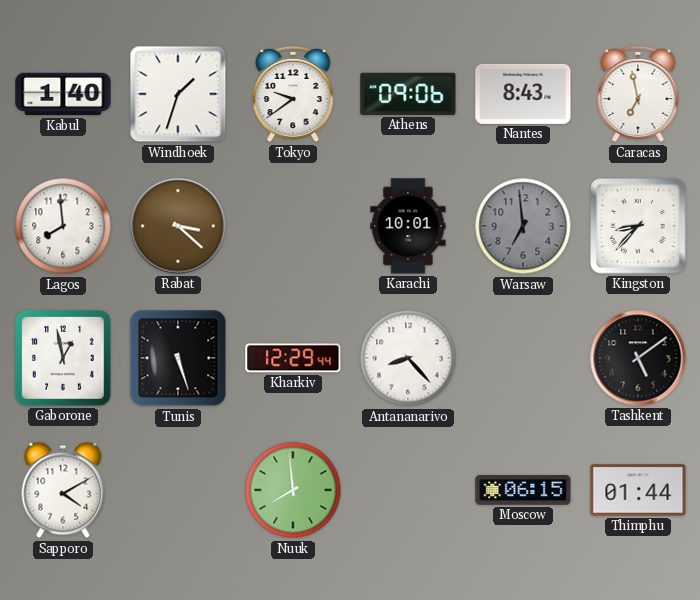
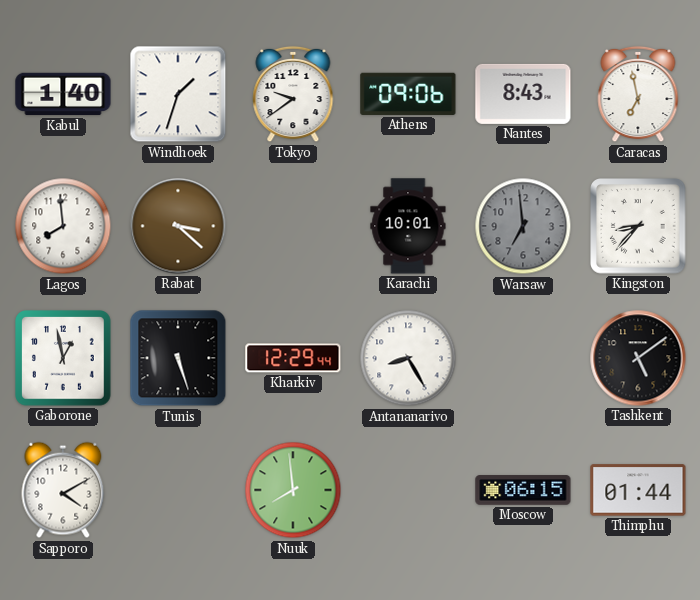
Antananarivo: 8:23 -> 8:25
